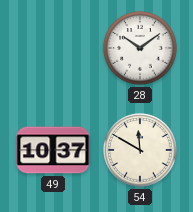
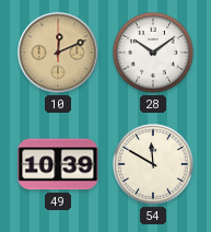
10: none -> 12:11
49: 10:37 -> 10:39
